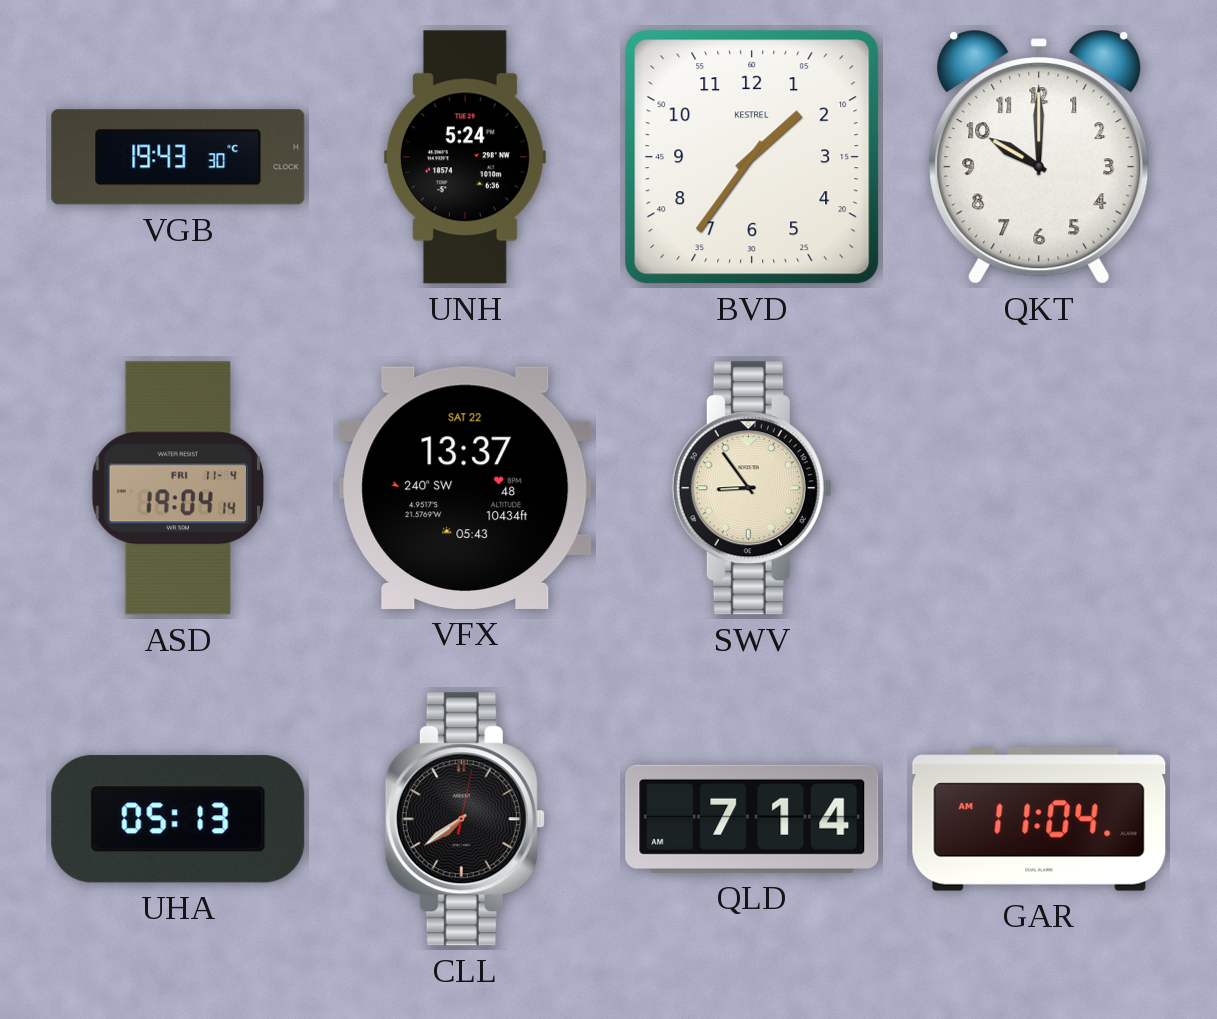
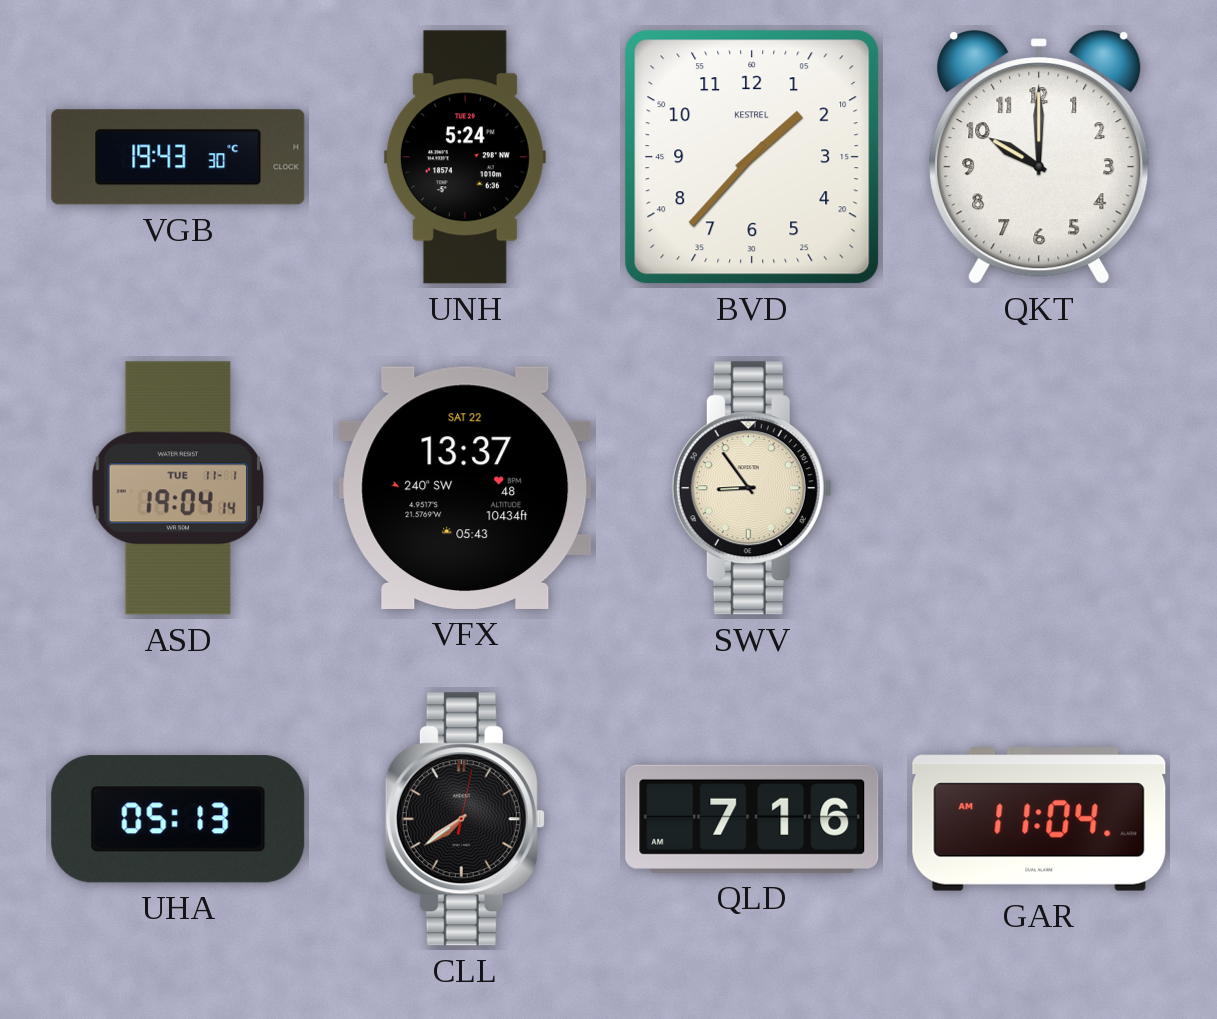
BVD: 1:36 -> 1:37
ASD date: FRI 11-4 -> TUE 11-1
QLD: 7:14 -> 7:16
